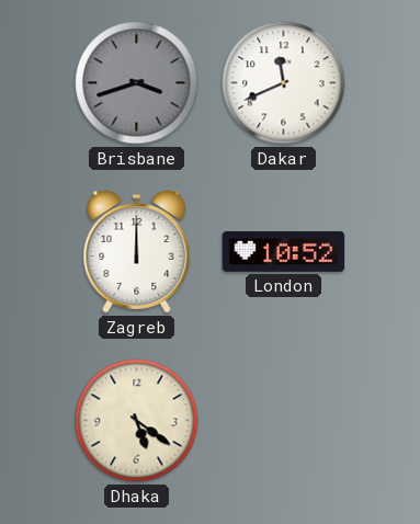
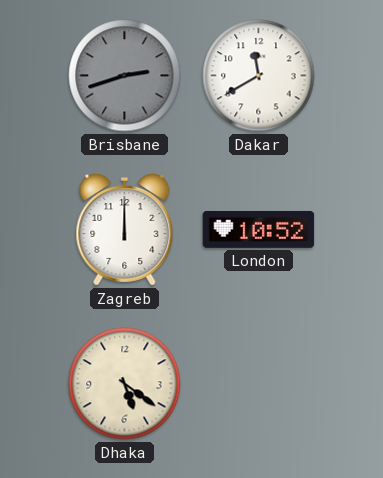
Brisbane: 3:42 -> 2:42
Dakar: 11:41 -> 11:40
